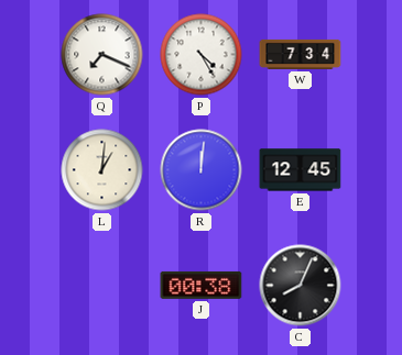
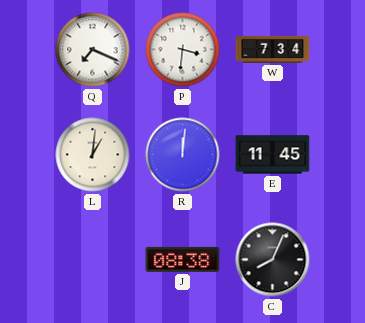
P: 4:25 -> 3:31
E: 12:45 -> 11:45
J: 00:38 -> 08:38
